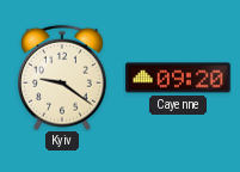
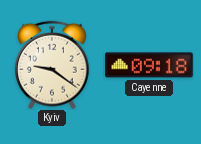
Cayenne: 09:20 -> 09:18
